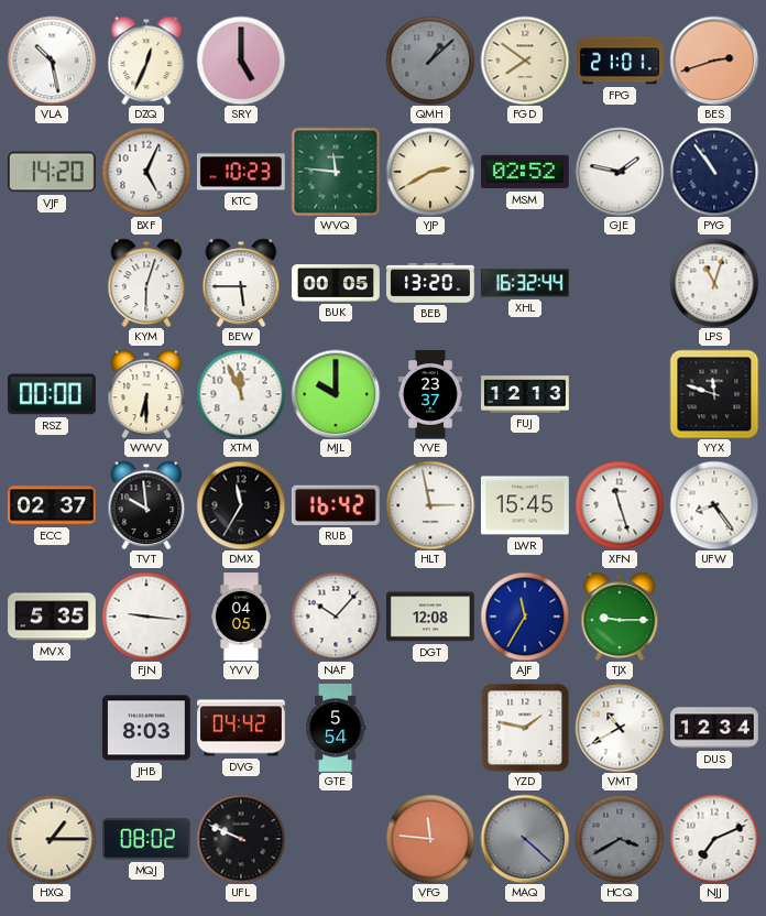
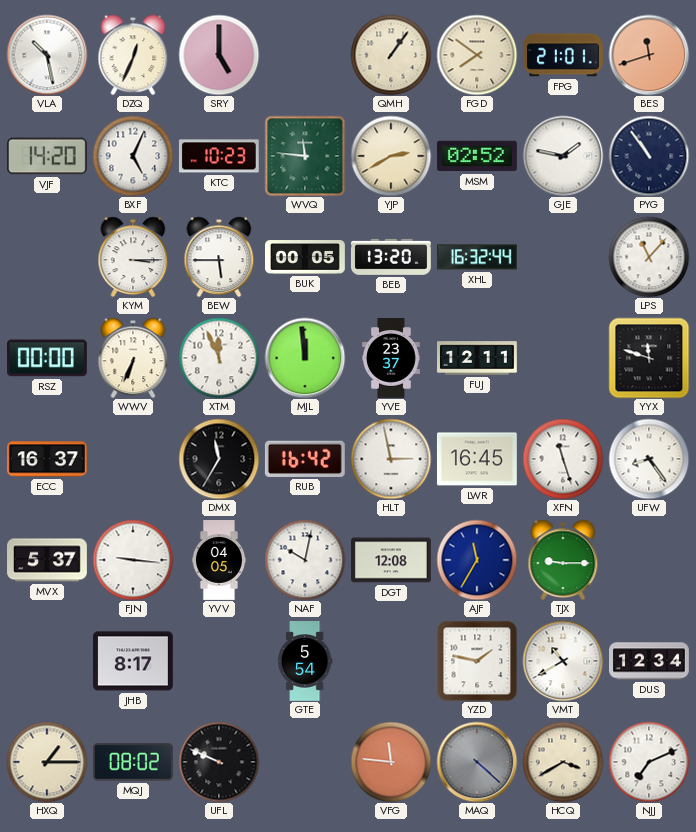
QMH: 1:08 -> 1:06
QMH dial: grey -> cream
BES: 2:42 -> 11:42
KYM: 6:03 -> 3:15
LPS: 11:03 -> 11:07
WWV: 6:30 -> 6:34
MJL: 10:00 -> 11:59
FUJ: 12:13 -> 12:11
ECC: 02:37 -> 16:37
TVT: 9:59 -> none
LWR: 15:45 -> 16:45
MVX: 5:35 -> 5:37
NAF: 10:07 -> 10:02
JHB: 8:03 -> 8:17
DVG: 04:42 -> none
HCQ dial: grey -> cream
